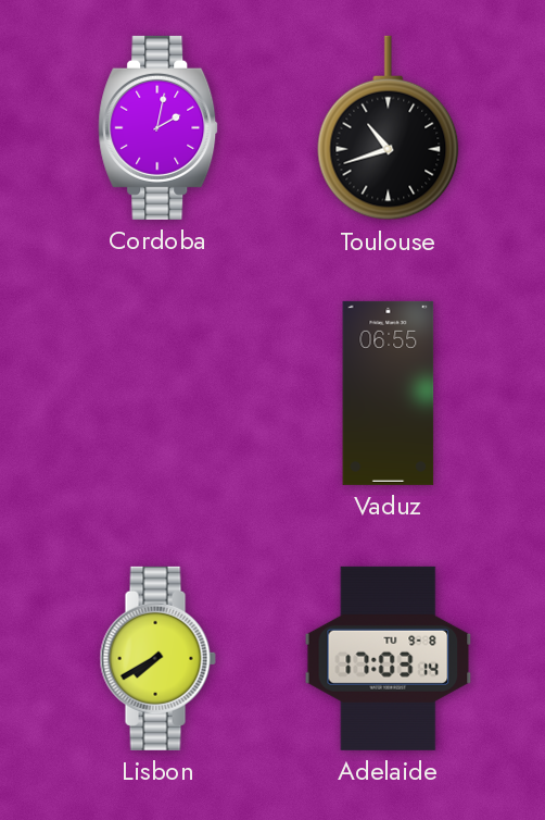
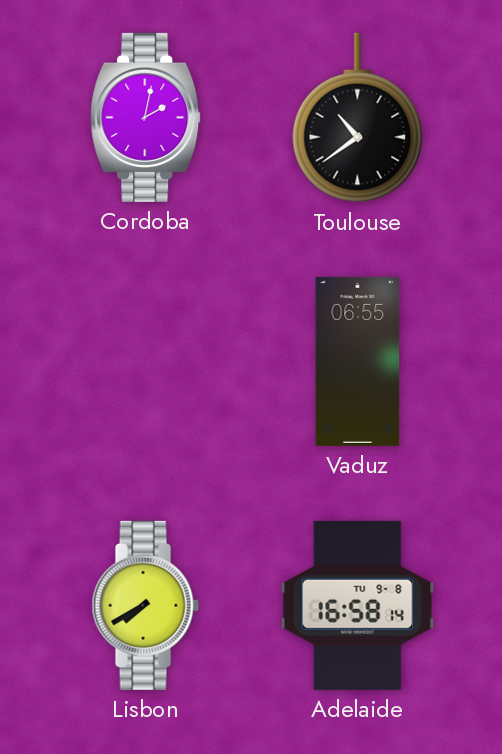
Toulouse: 10:42 -> 10:39
Adelaide: 17:03 -> 16:58
